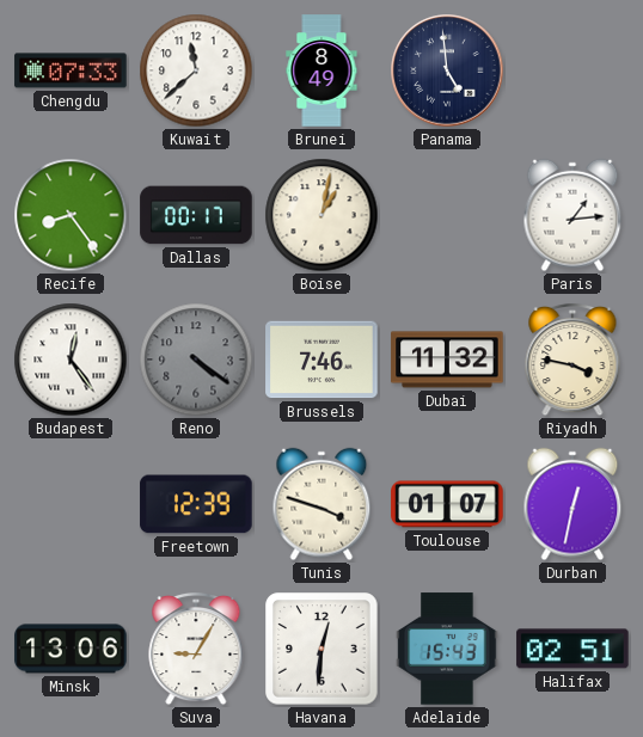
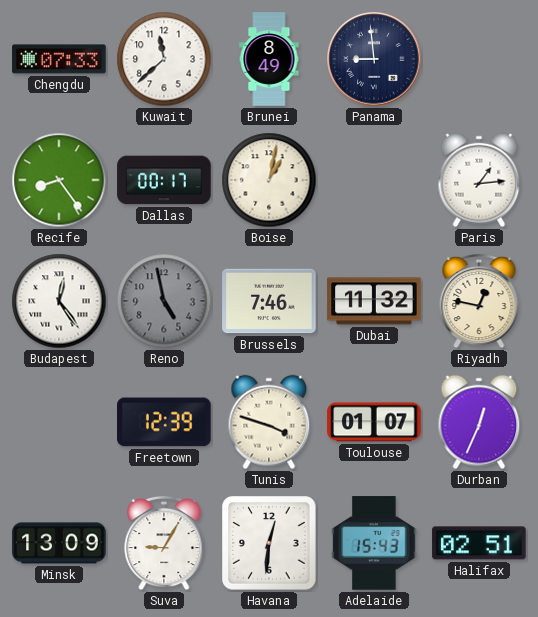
Panama: 4:59 -> 8:59
Reno: 4:21 -> 4:58
Riyadh: 3:47 -> 12:47
Durban: 12:32 -> 12:34
Minsk: 13:06 -> 13:09
